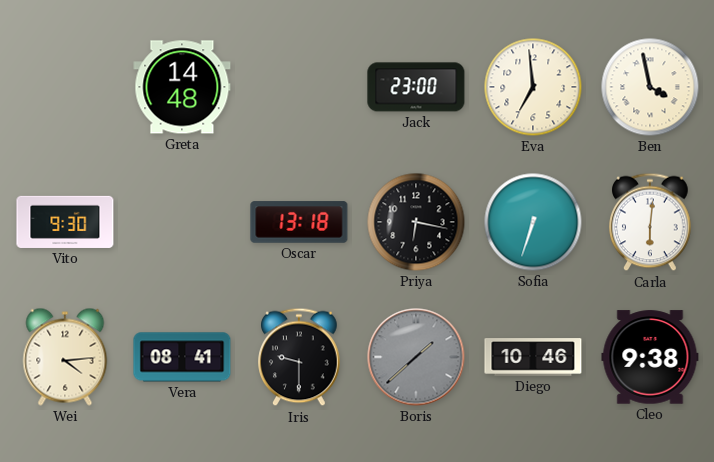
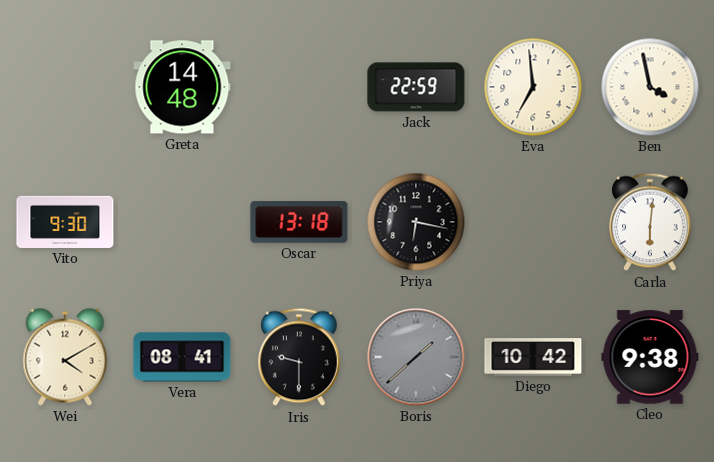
Jack: 23:00 -> 22:59
Sofia: 6:33 -> none
Wei: 4:14 -> 4:10
Diego: 10:46 -> 10:42
